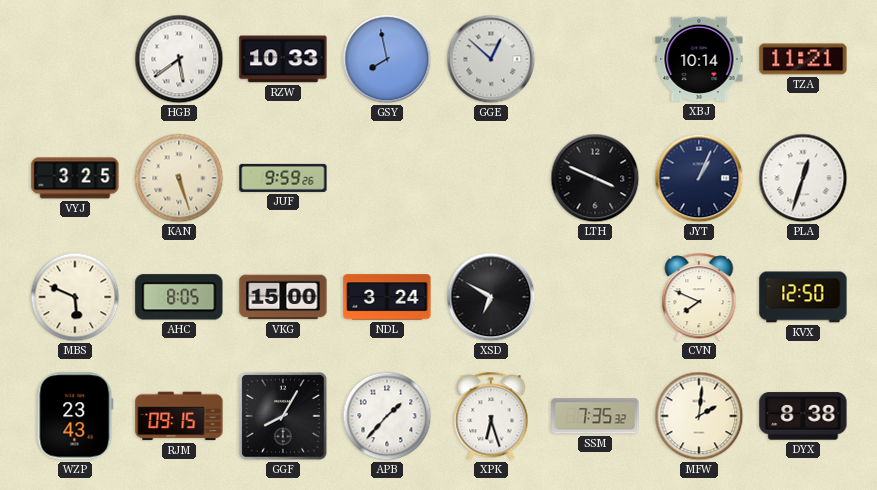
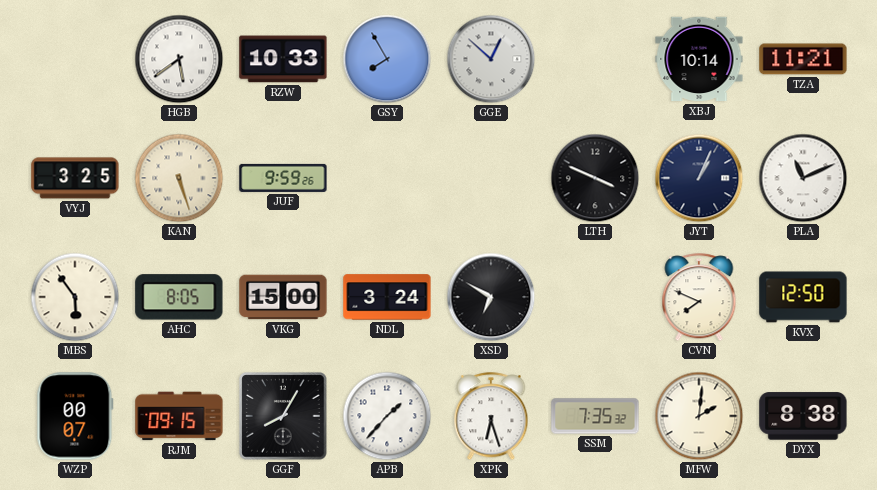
GSY: 7:58 -> 7:55
PLA: 12:33 -> 11:11
MBS: 5:49 -> 5:54
WZP: 23:43 -> 00:07
